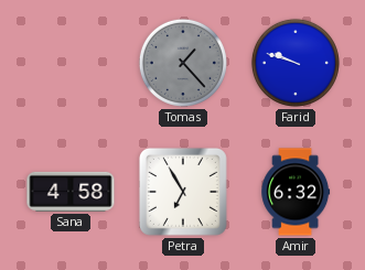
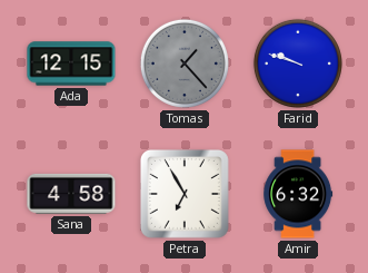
Ada: none -> 12:15
